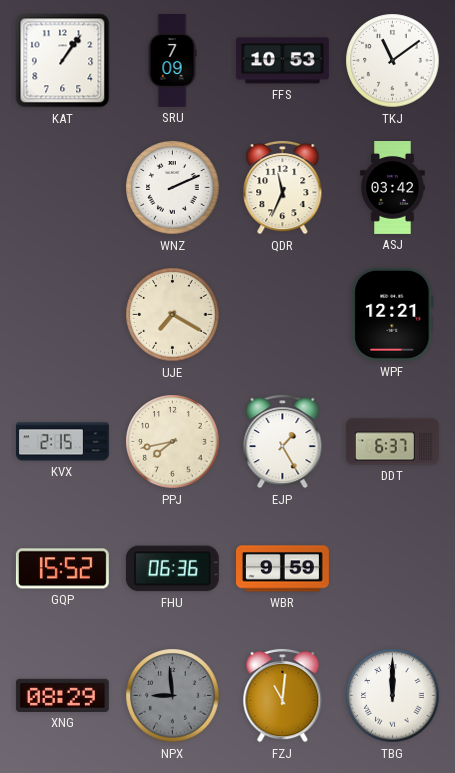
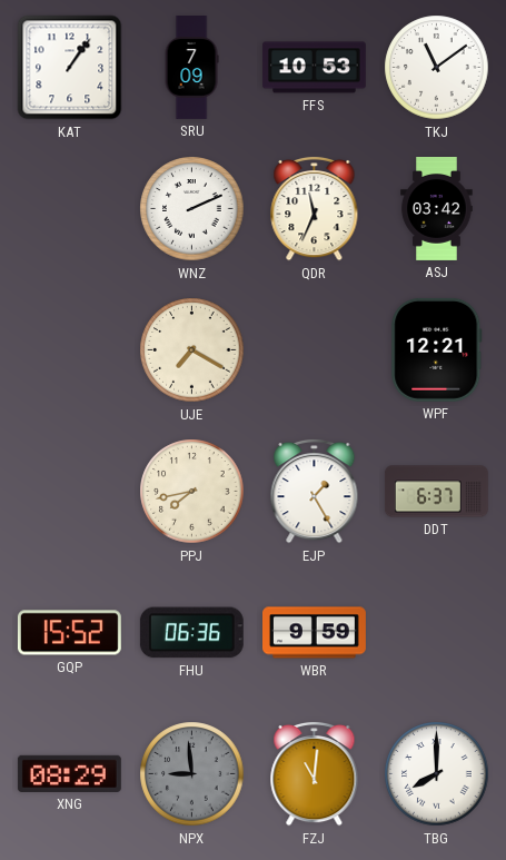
KVX: 2:15 -> none
TBG: 12:00 -> 8:00
